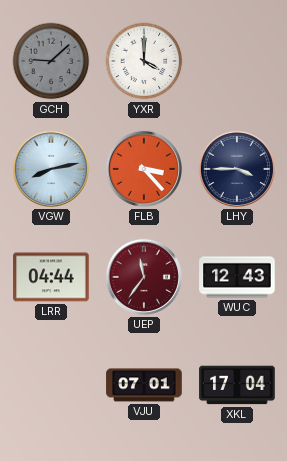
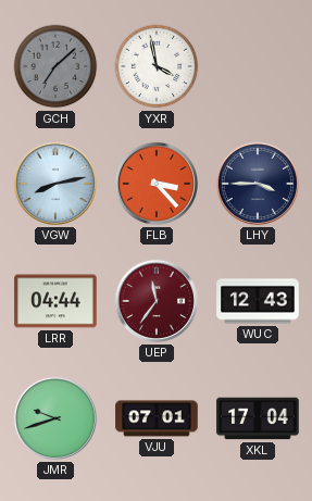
GCH: 9:08 -> 7:08
YXR: 4:00 -> 3:58
JMR: none -> 9:42
